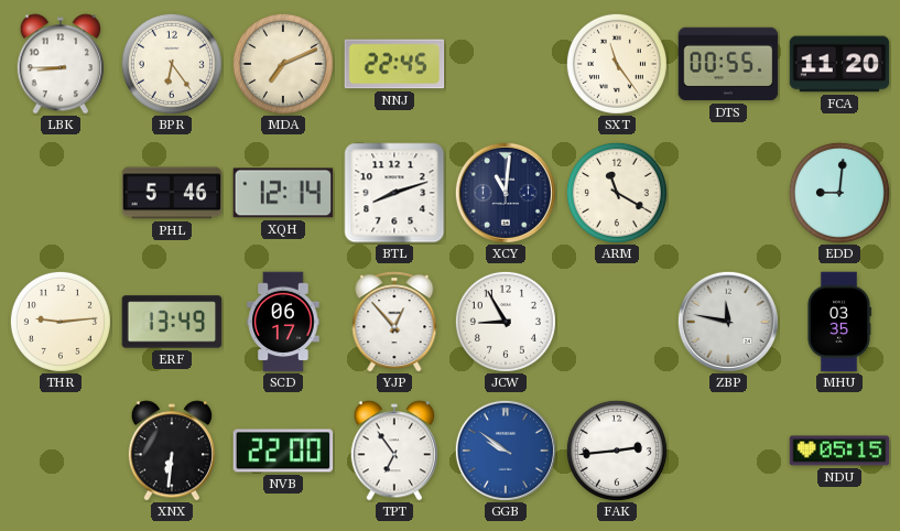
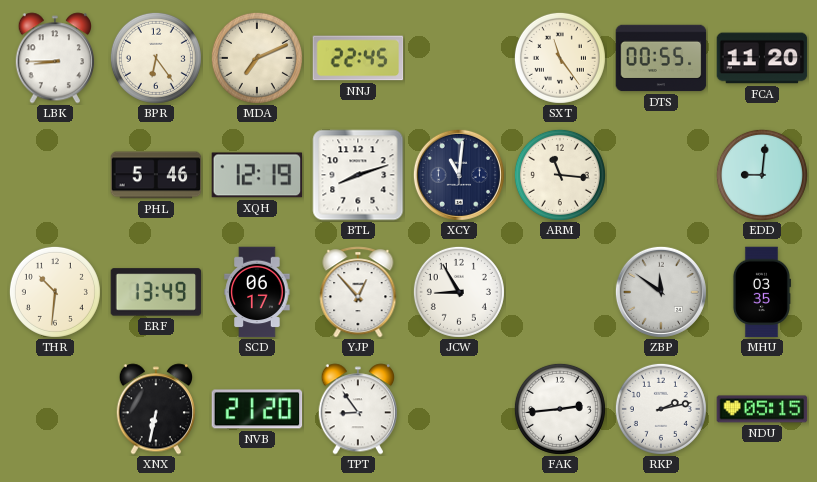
XQH: 12:14 -> 12:19
ARM: 11:20 -> 11:16
THR: 9:14 -> 10:31
ZBP: 11:47 -> 11:51
XNX: 6:31 -> 6:32
NVB: 22:00 -> 21:20
TPT: 6:54 -> 8:54
GGB: 9:51 -> none
RKP: none -> 2:13
